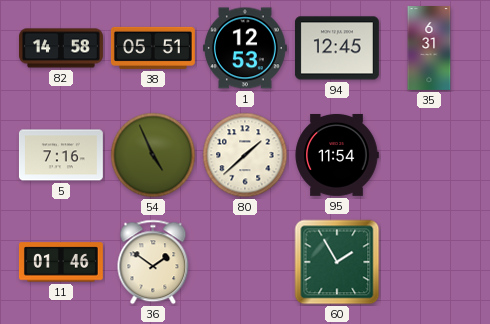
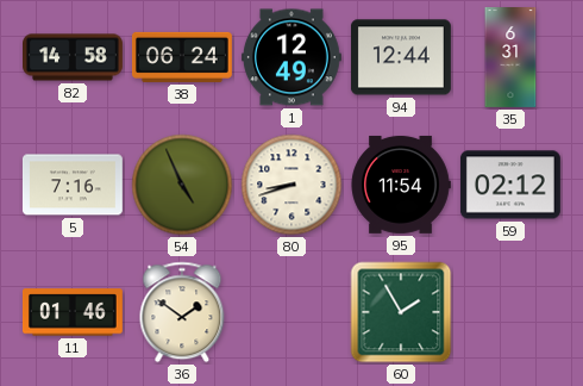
38: 05:51 -> 06:24
1: 12:53 -> 12:49
94: 12:45 -> 12:44
80: 1:38 -> 8:42
59: none -> 02:12
